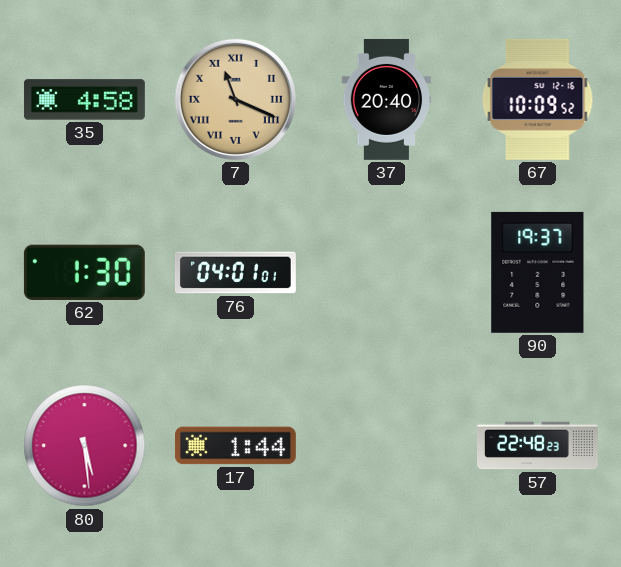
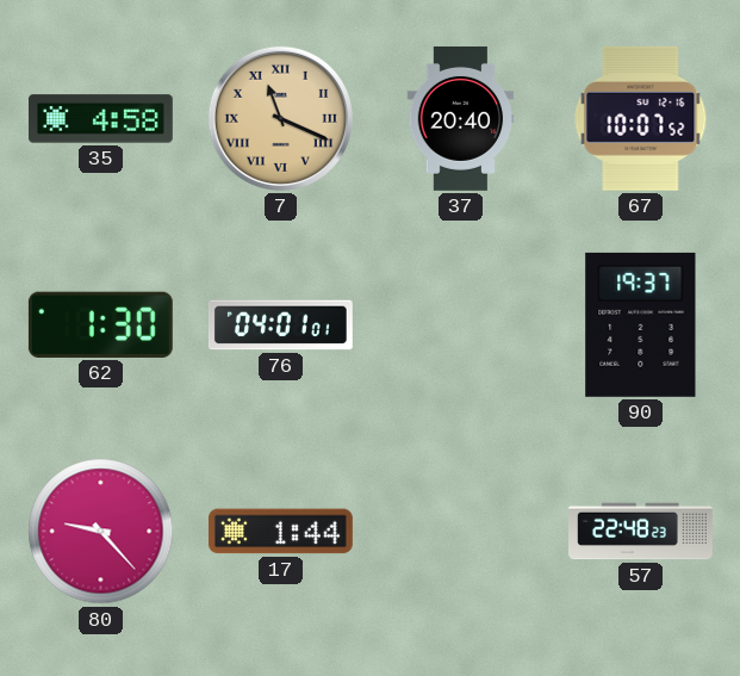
67: 10:09 -> 10:07
80: 5:29 -> 9:23
